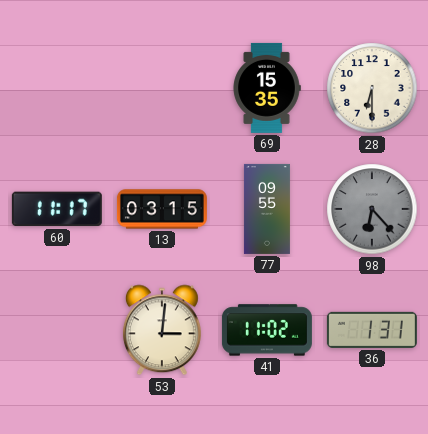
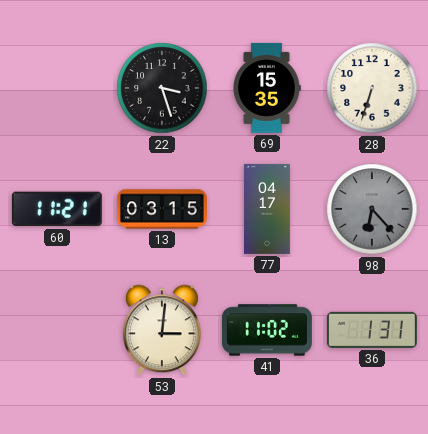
22: none -> 3:27
28: 6:30 -> 6:33
60: 11:17 -> 11:21
77: 09:55 -> 04:17
